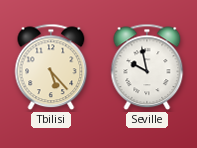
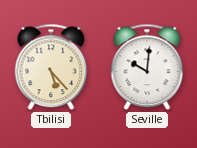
Seville: 9:58 -> 10:01
